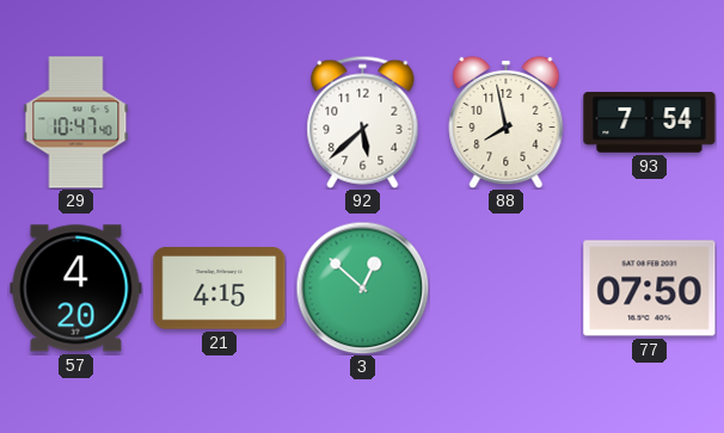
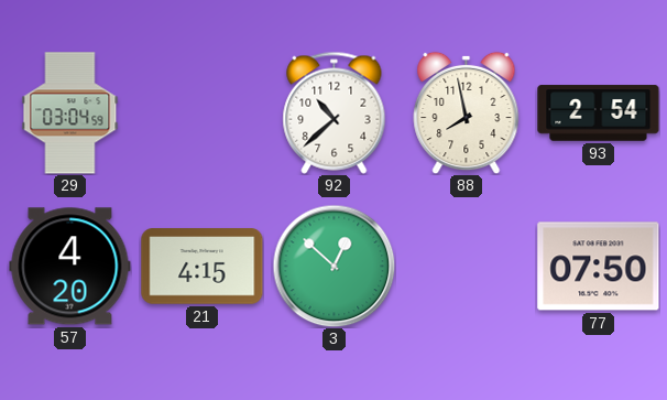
29: 10:47 -> 03:04
92: 5:38 -> 10:38
93: 7:54 -> 2:54
